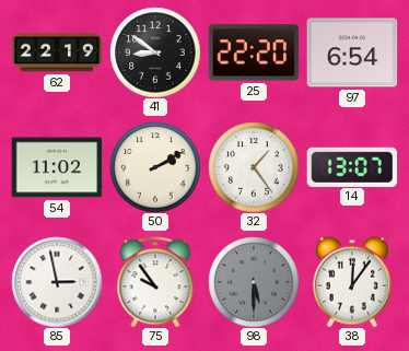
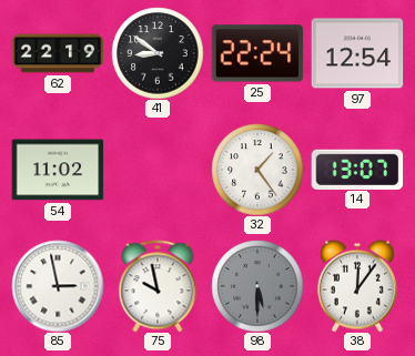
25: 22:20 -> 22:24
97: 6:54 -> 12:54
50: 2:10 -> none
75: 9:54 -> 9:58
